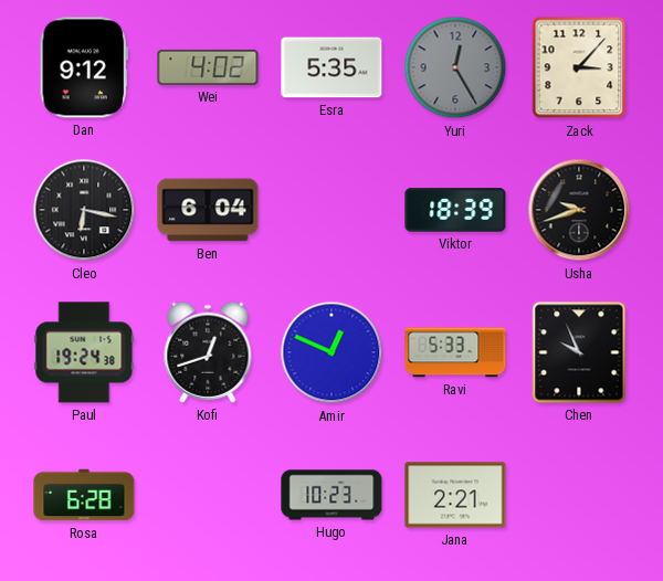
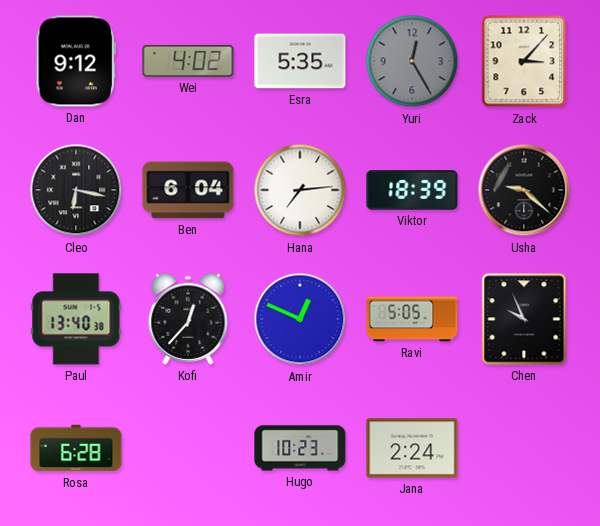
Hana: none -> 7:14
Usha: 9:42 -> 9:22
Paul: 19:24 -> 13:40
Kofi: 12:42 -> 12:37
Ravi: 5:33 -> 5:05
Jana: 2:21 -> 2:24
